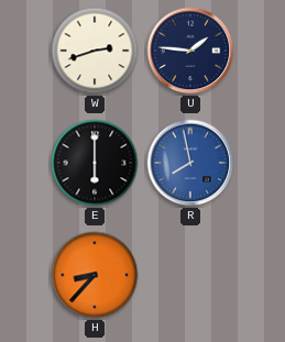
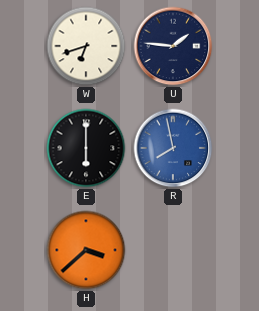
W: 2:42 -> 6:42
H: 8:37 -> 3:38
